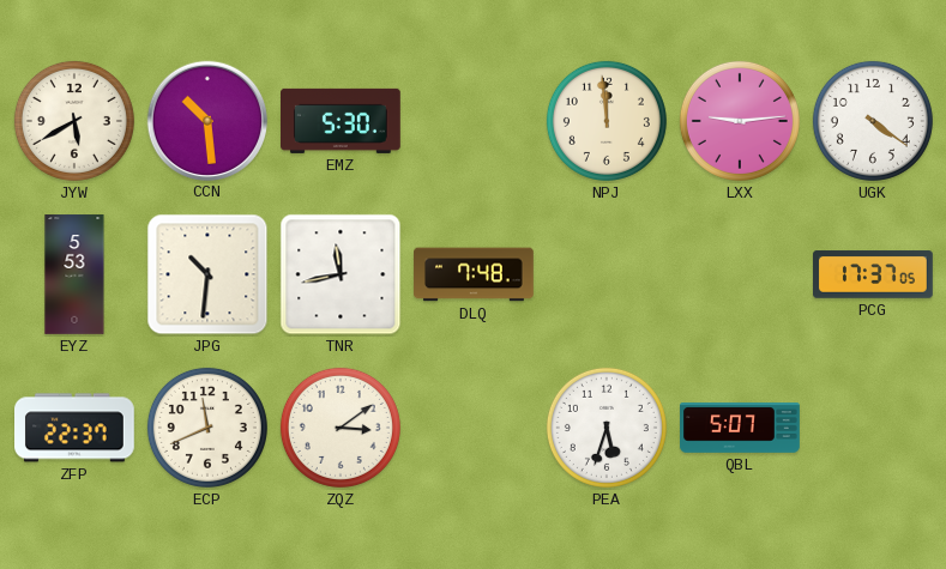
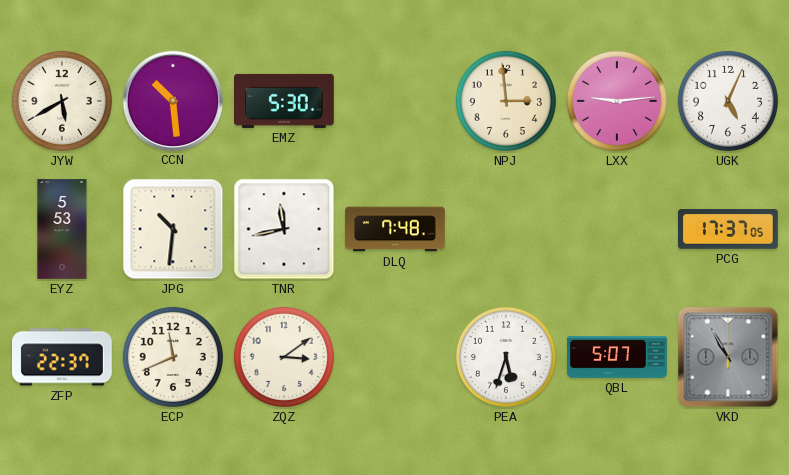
NPJ: 11:59 -> 2:59
UGK: 4:21 -> 5:04
VKD: none -> 10:55
